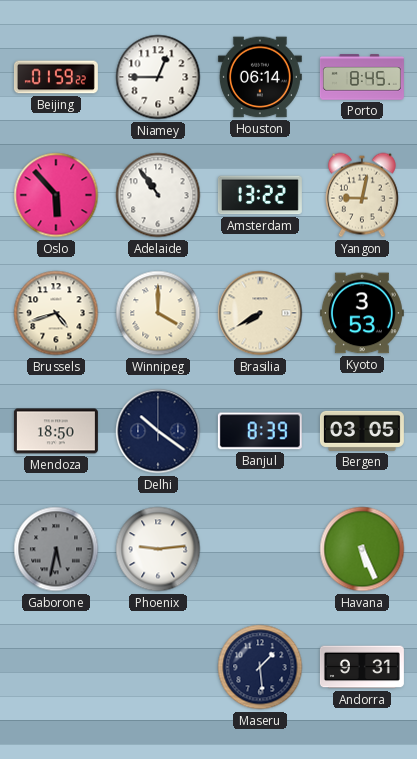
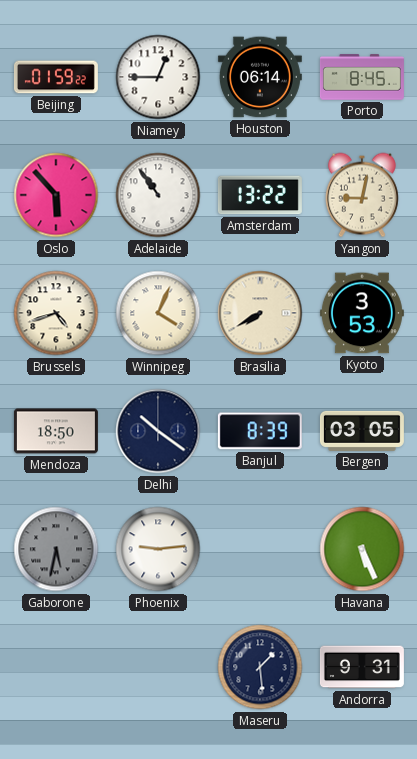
Winnipeg: 4:00 -> 4:04
